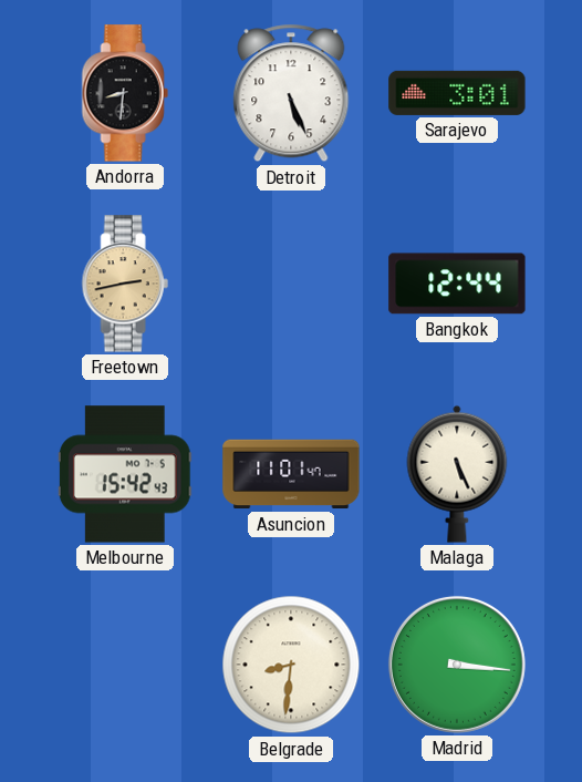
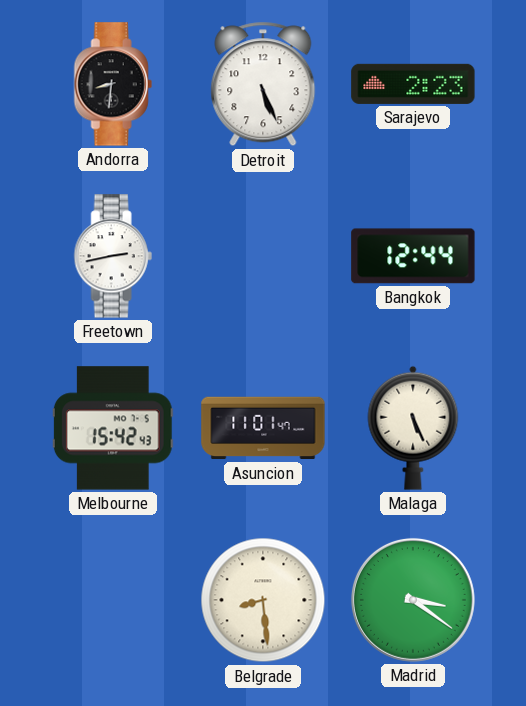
Sarajevo: 3:01 -> 2:23
Freetown dial: champagne -> white
Belgrade: 8:31 -> 8:29
Madrid: 3:16 -> 3:21
